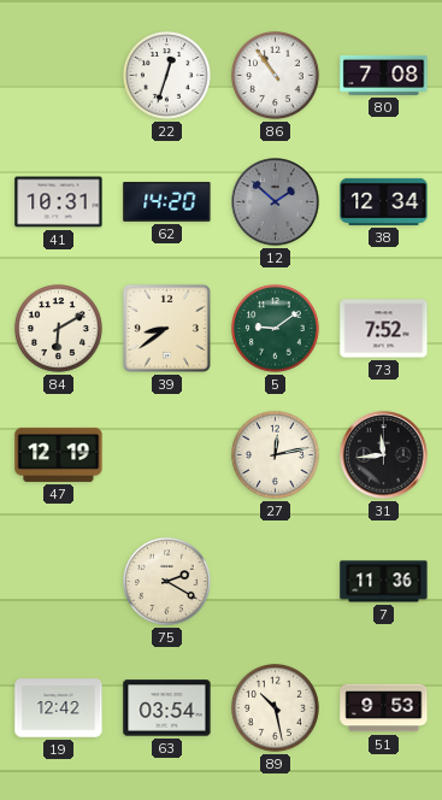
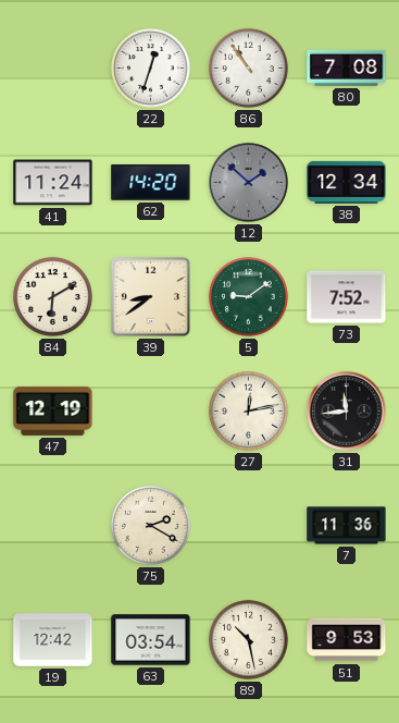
41: 10:31 -> 11:24
